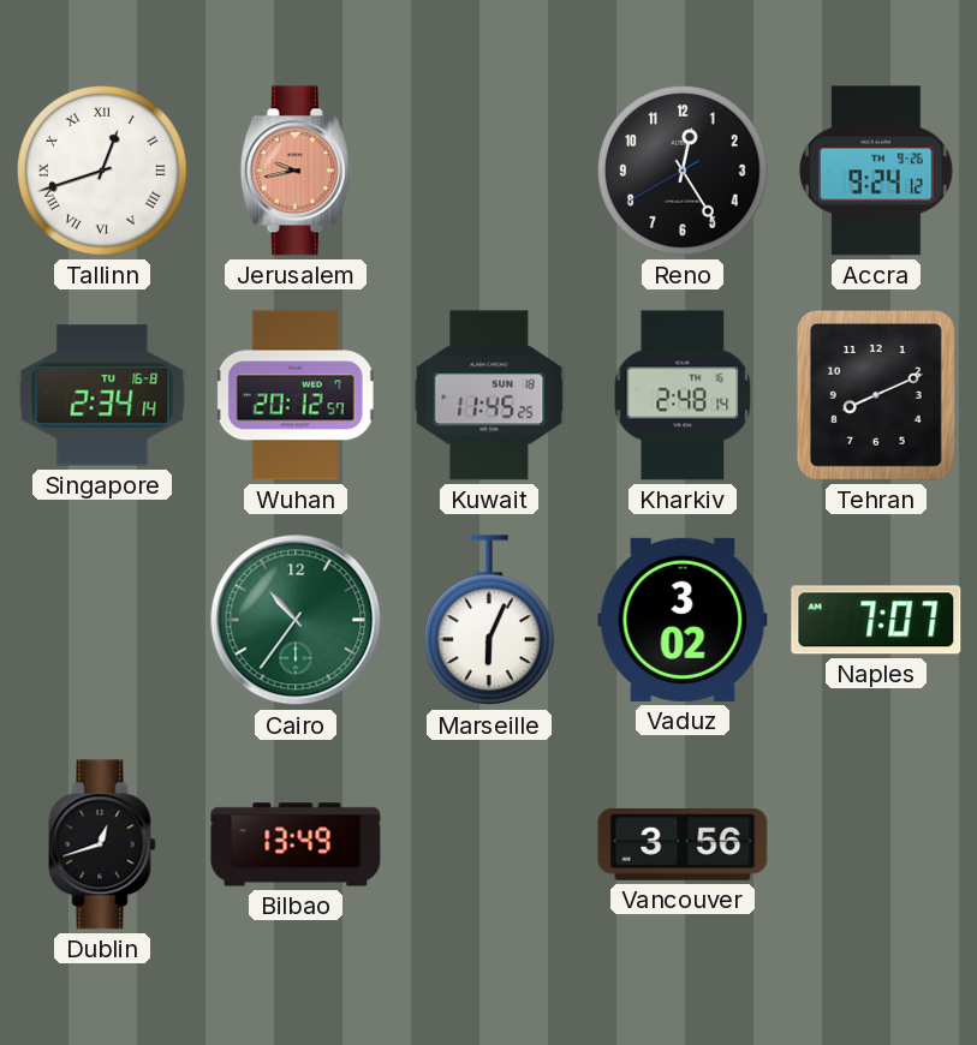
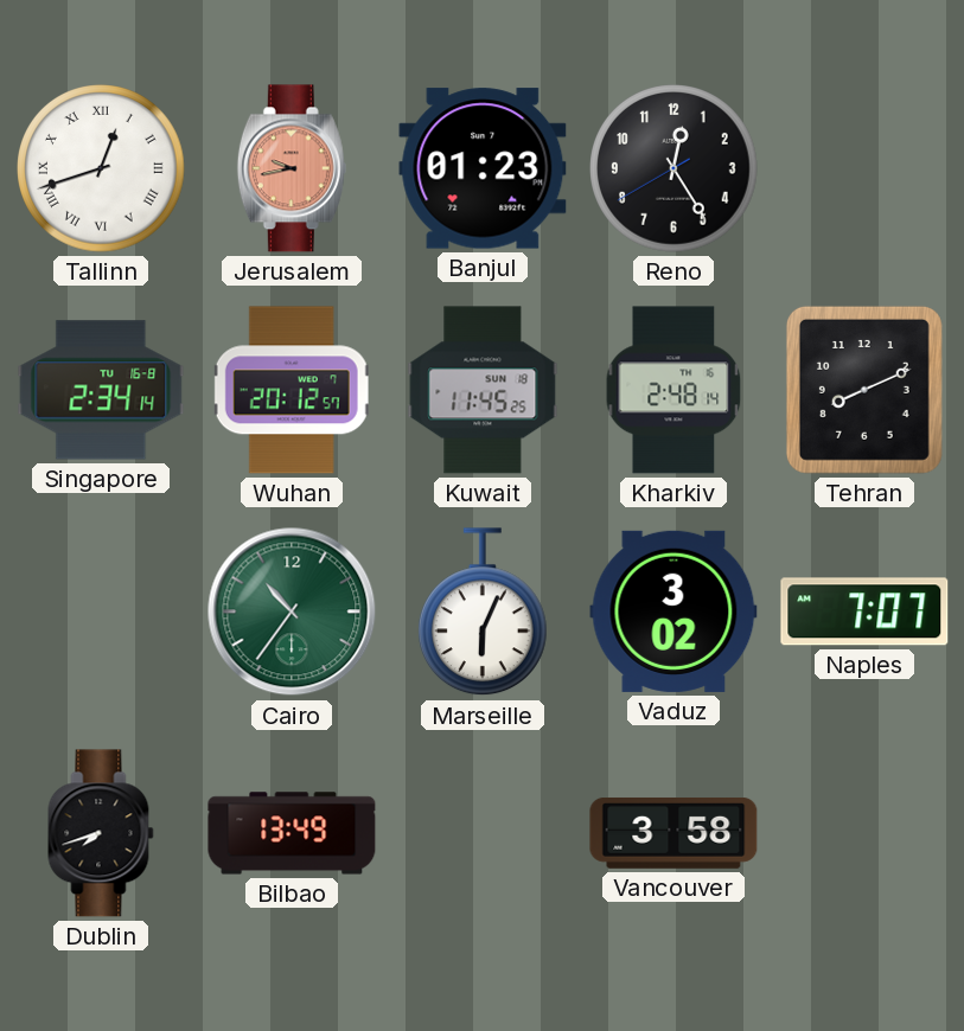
Banjul: none -> 01:23
Accra: 9:24 -> none
Dublin: 12:42 -> 7:42
Vancouver: 3:56 -> 3:58
